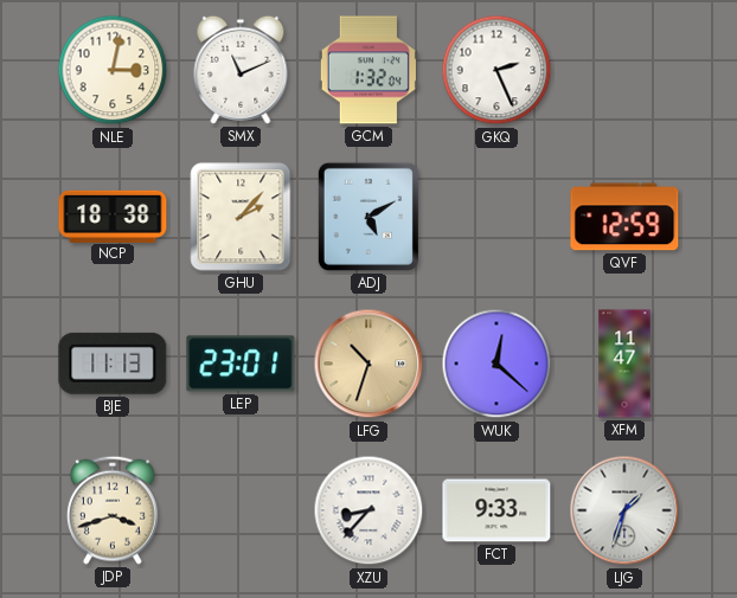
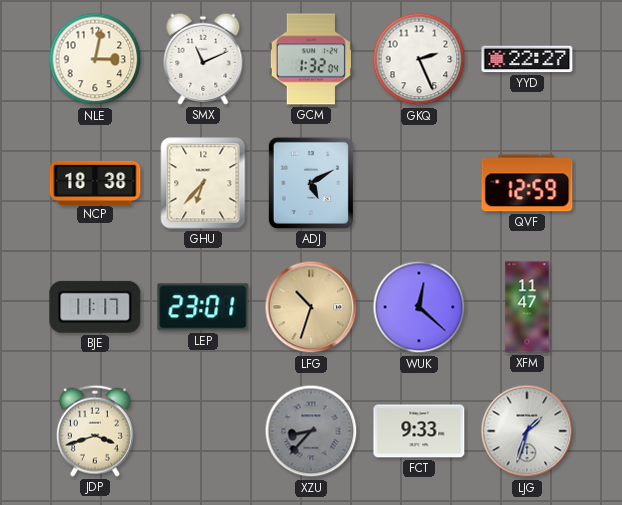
YYD: none -> 22:27
GHU: 2:07 -> 6:37
BJE: 11:13 -> 11:17
XZU dial: white -> grey
